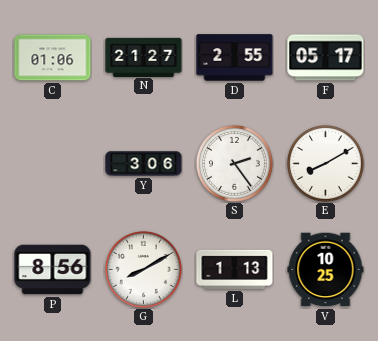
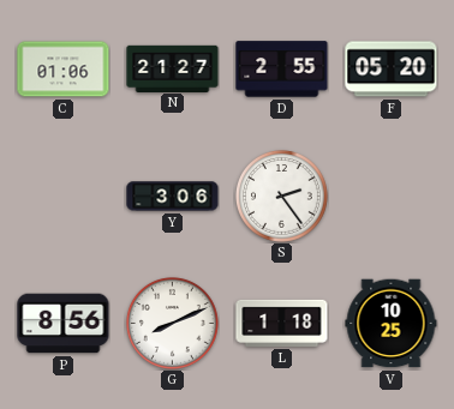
F: 05:17 -> 05:20
E: 8:10 -> none
G: 8:10 -> 8:11
L: 1:13 -> 1:18
